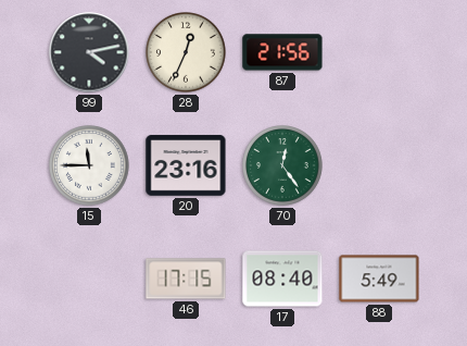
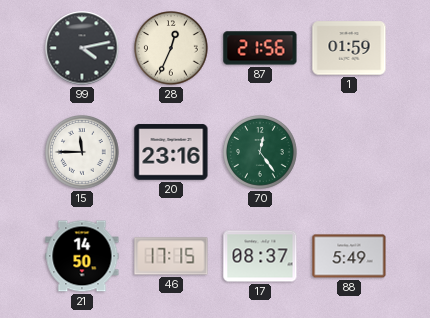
1: none -> 01:59
21: none -> 14:50
17: 08:40 -> 08:37
